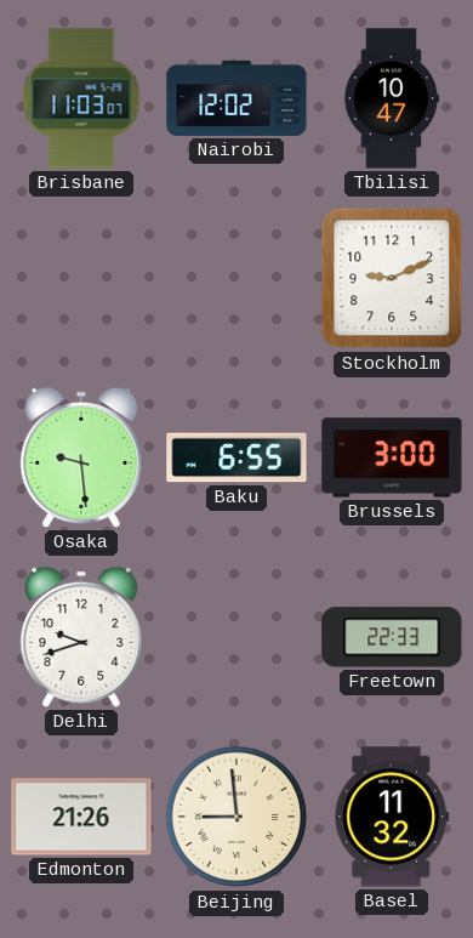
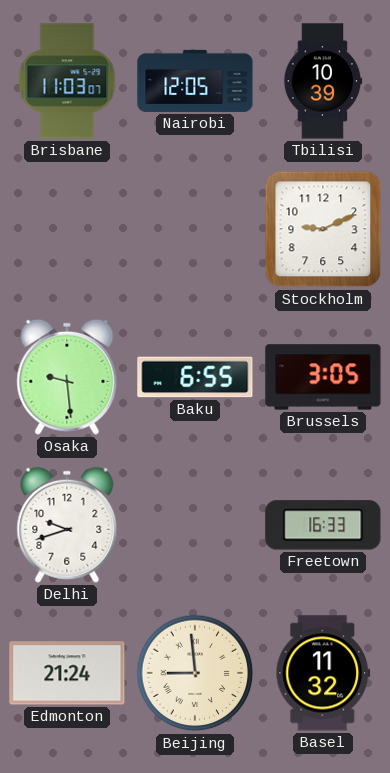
Nairobi: 12:02 -> 12:05
Tbilisi: 10:47 -> 10:39
Brussels: 3:00 -> 3:05
Freetown: 22:33 -> 16:33
Edmonton: 21:26 -> 21:24
